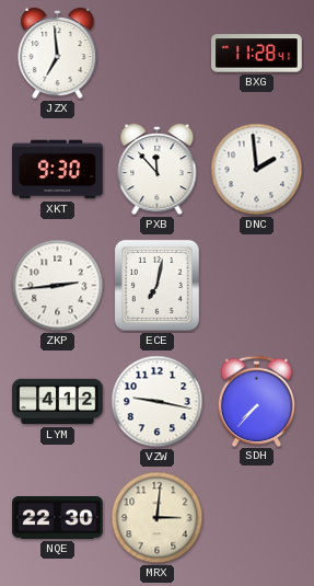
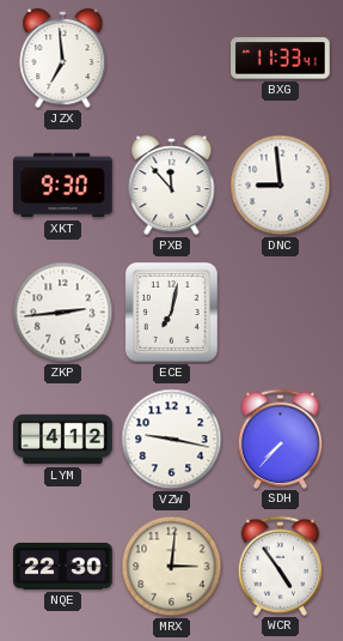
BXG: 11:28 -> 11:33
DNC: 1:59 -> 8:59
WCR: none -> 4:54
